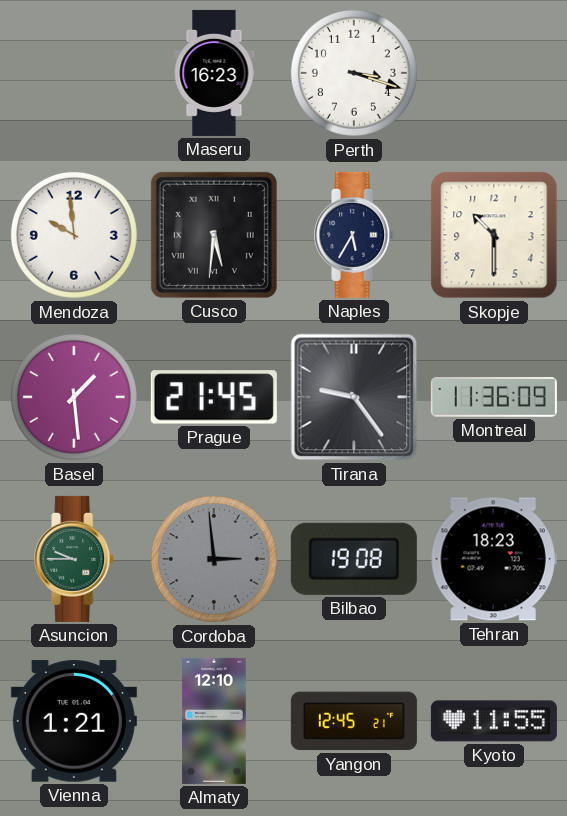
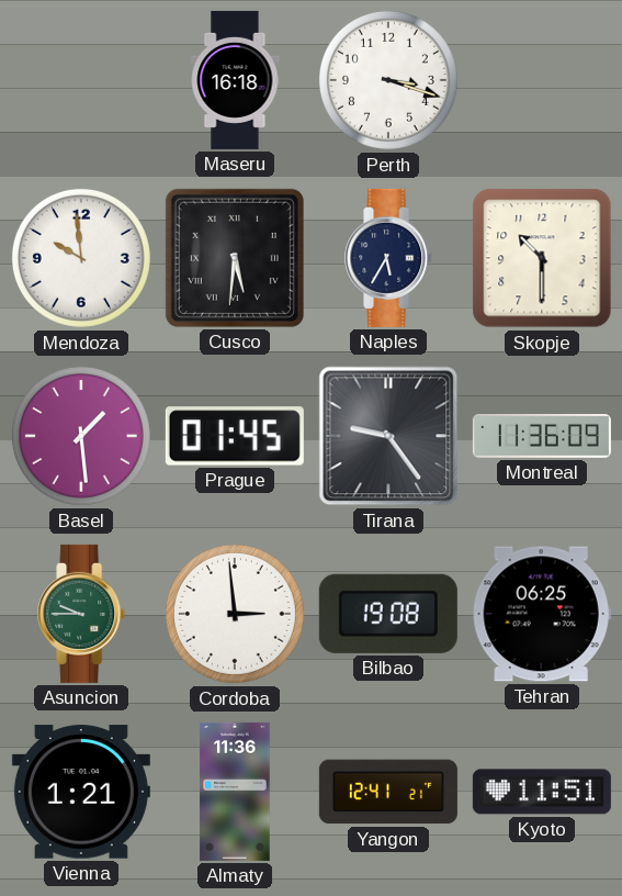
Maseru: 16:23 -> 16:18
Prague: 21:45 -> 01:45
Cordoba dial: grey -> white
Tehran: 18:23 -> 06:25
Almaty: 12:10 -> 11:36
Yangon: 12:45 -> 12:41
Kyoto: 11:55 -> 11:51
